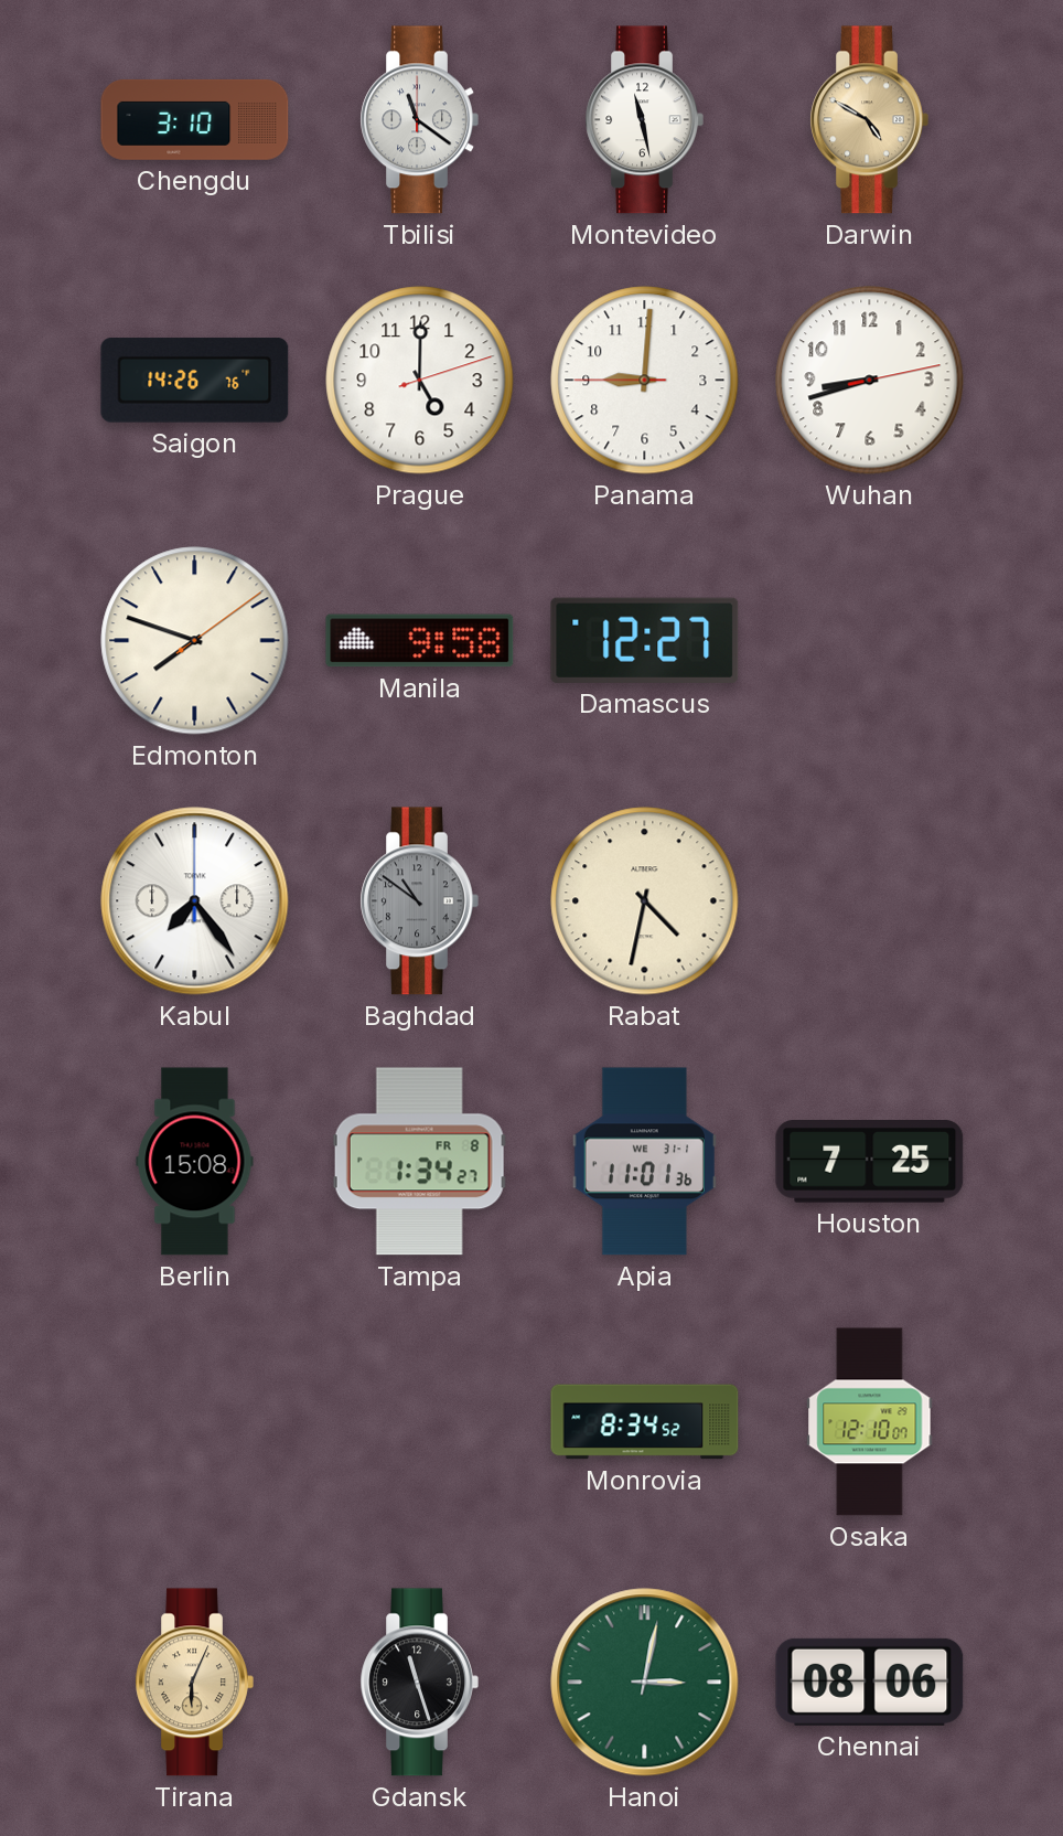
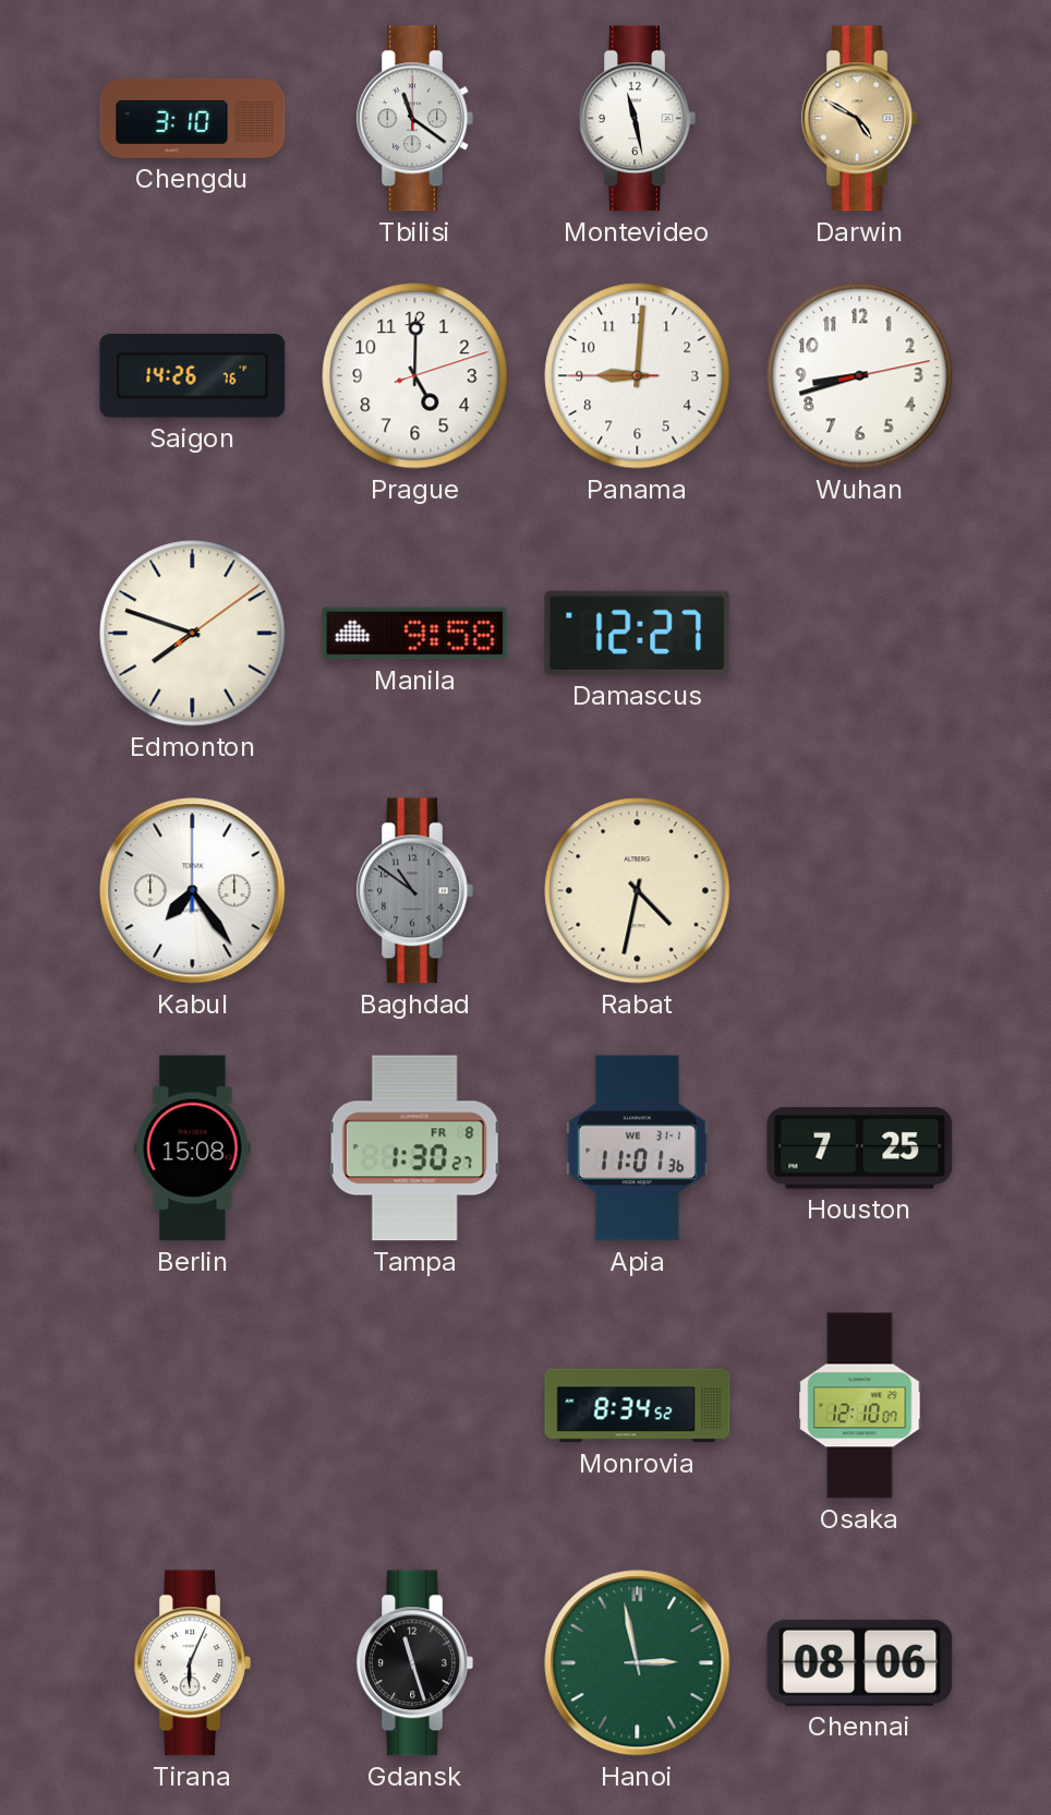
Tampa: 1:34 -> 1:30
Tirana dial: champagne -> white
Hanoi: 3:02 -> 2:58
